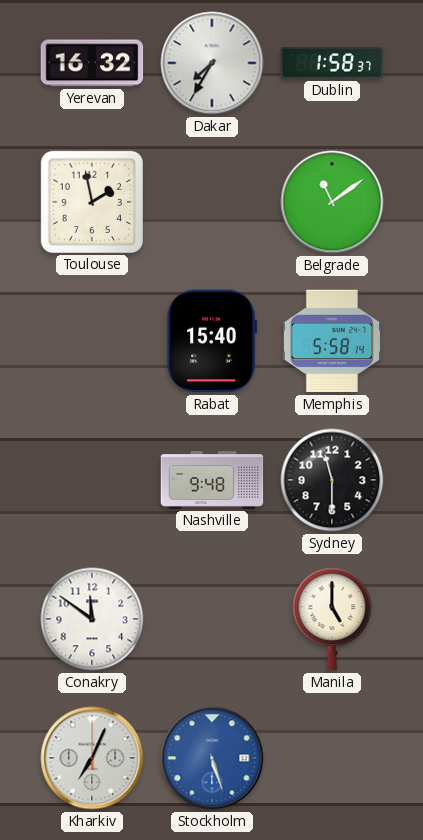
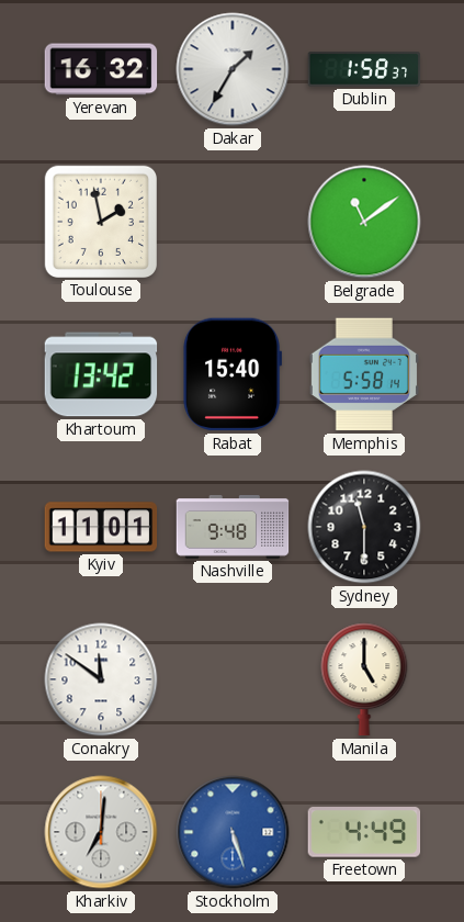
Dakar: 7:35 -> 1:35
Khartoum: none -> 13:42
Kyiv: none -> 11:01
Kharkiv: 7:04 -> 7:01
Freetown: none -> 4:49
